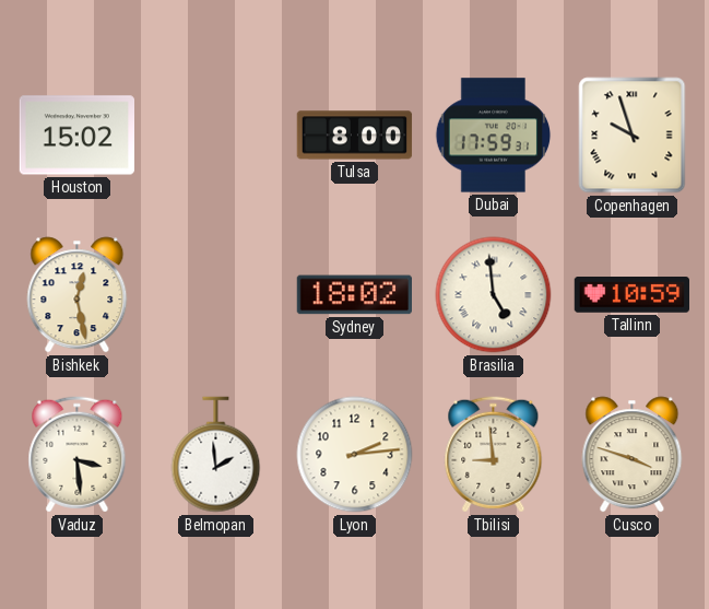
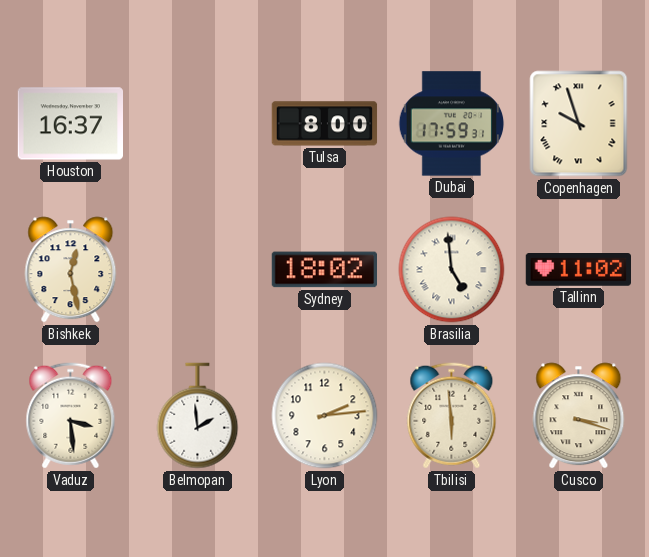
Houston: 15:02 -> 16:37
Tallinn: 10:59 -> 11:02
Tbilisi: 8:59 -> 5:59
Cusco: 3:48 -> 3:18
